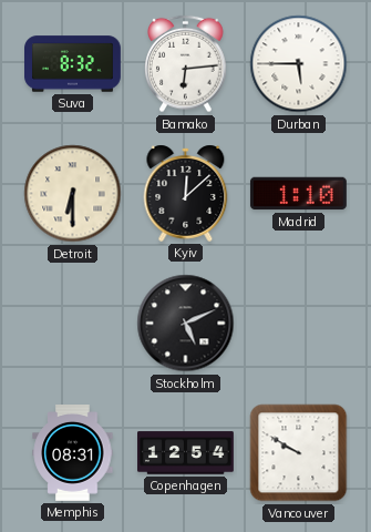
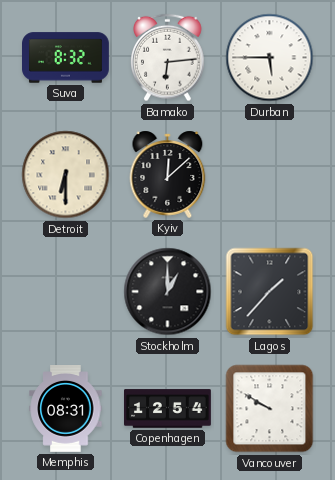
Madrid: 1:10 -> none
Stockholm: 5:11 -> 1:00
Lagos: none -> 1:37
